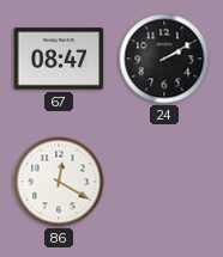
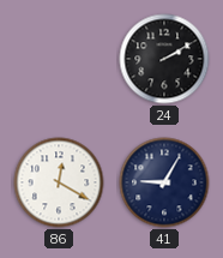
67: 08:47 -> none
41: none -> 9:05
